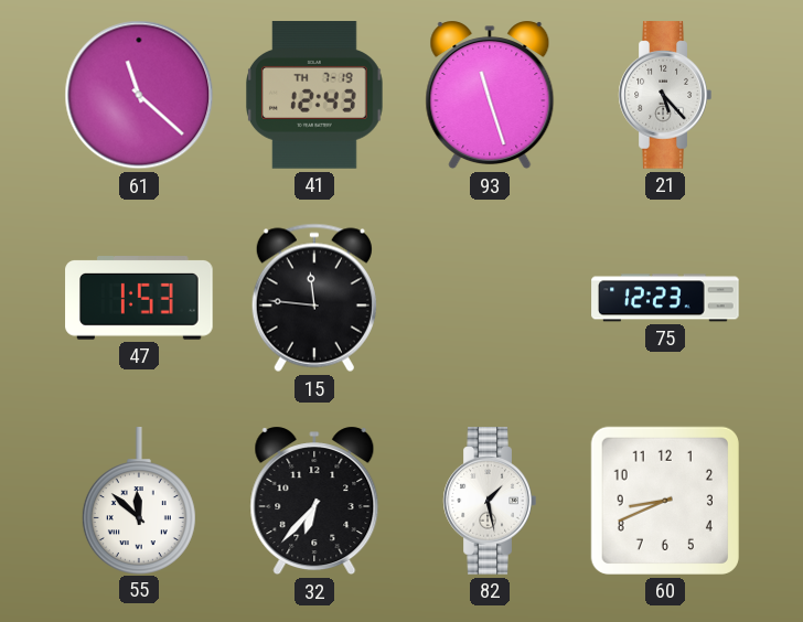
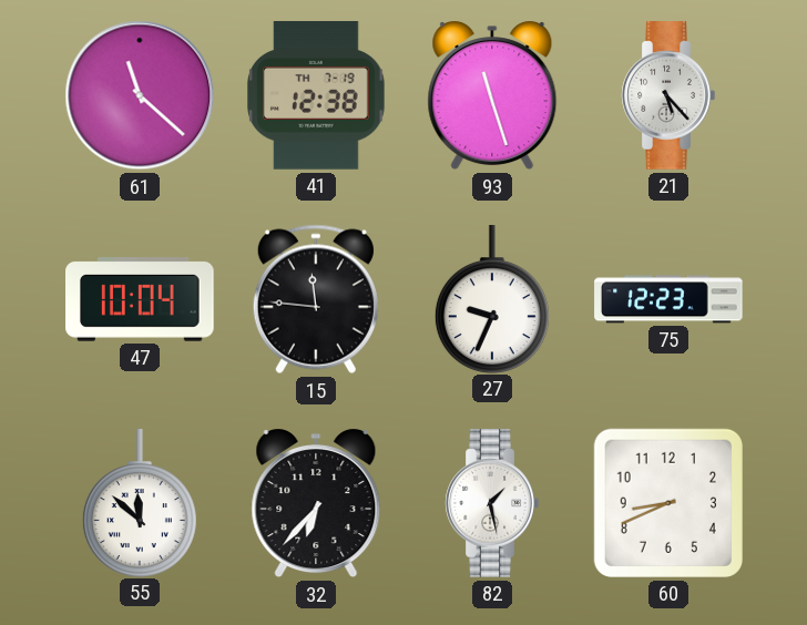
41: 12:43 -> 12:38
47: 1:53 -> 10:04
27: none -> 9:34
